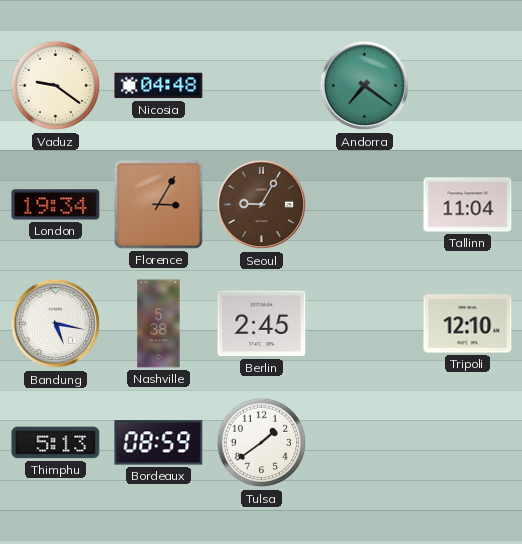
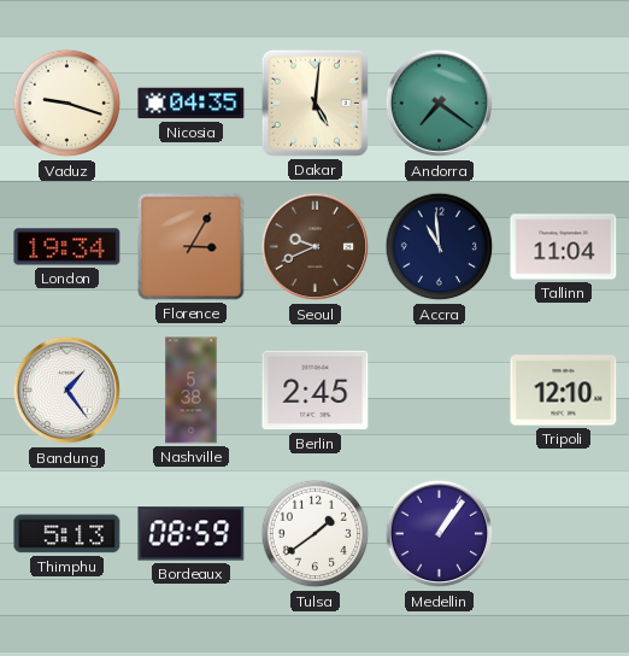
Vaduz: 9:21 -> 9:18
Nicosia: 04:48 -> 04:35
Dakar: none -> 5:01
Seoul: 9:05 -> 9:41
Accra: none -> 10:59
Bandung: 5:17 -> 1:24
Medellin: none -> 1:06
